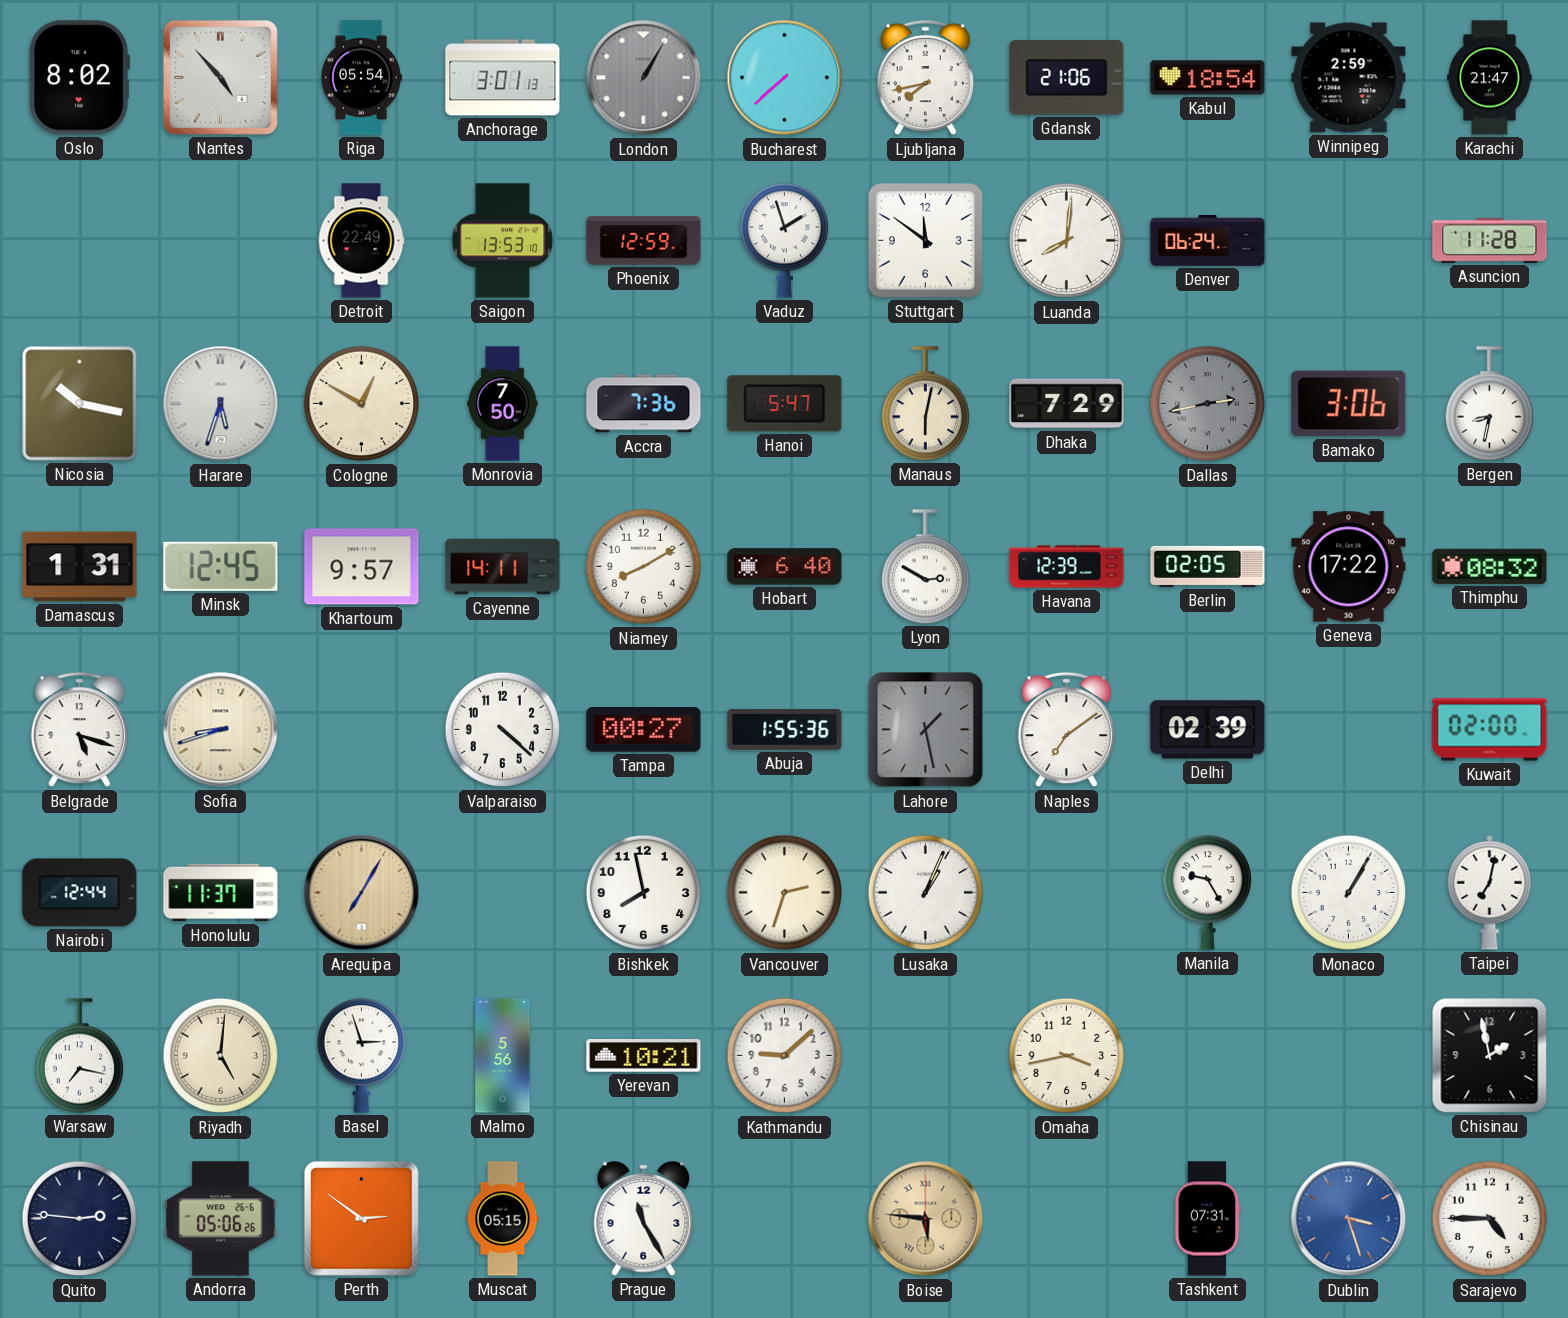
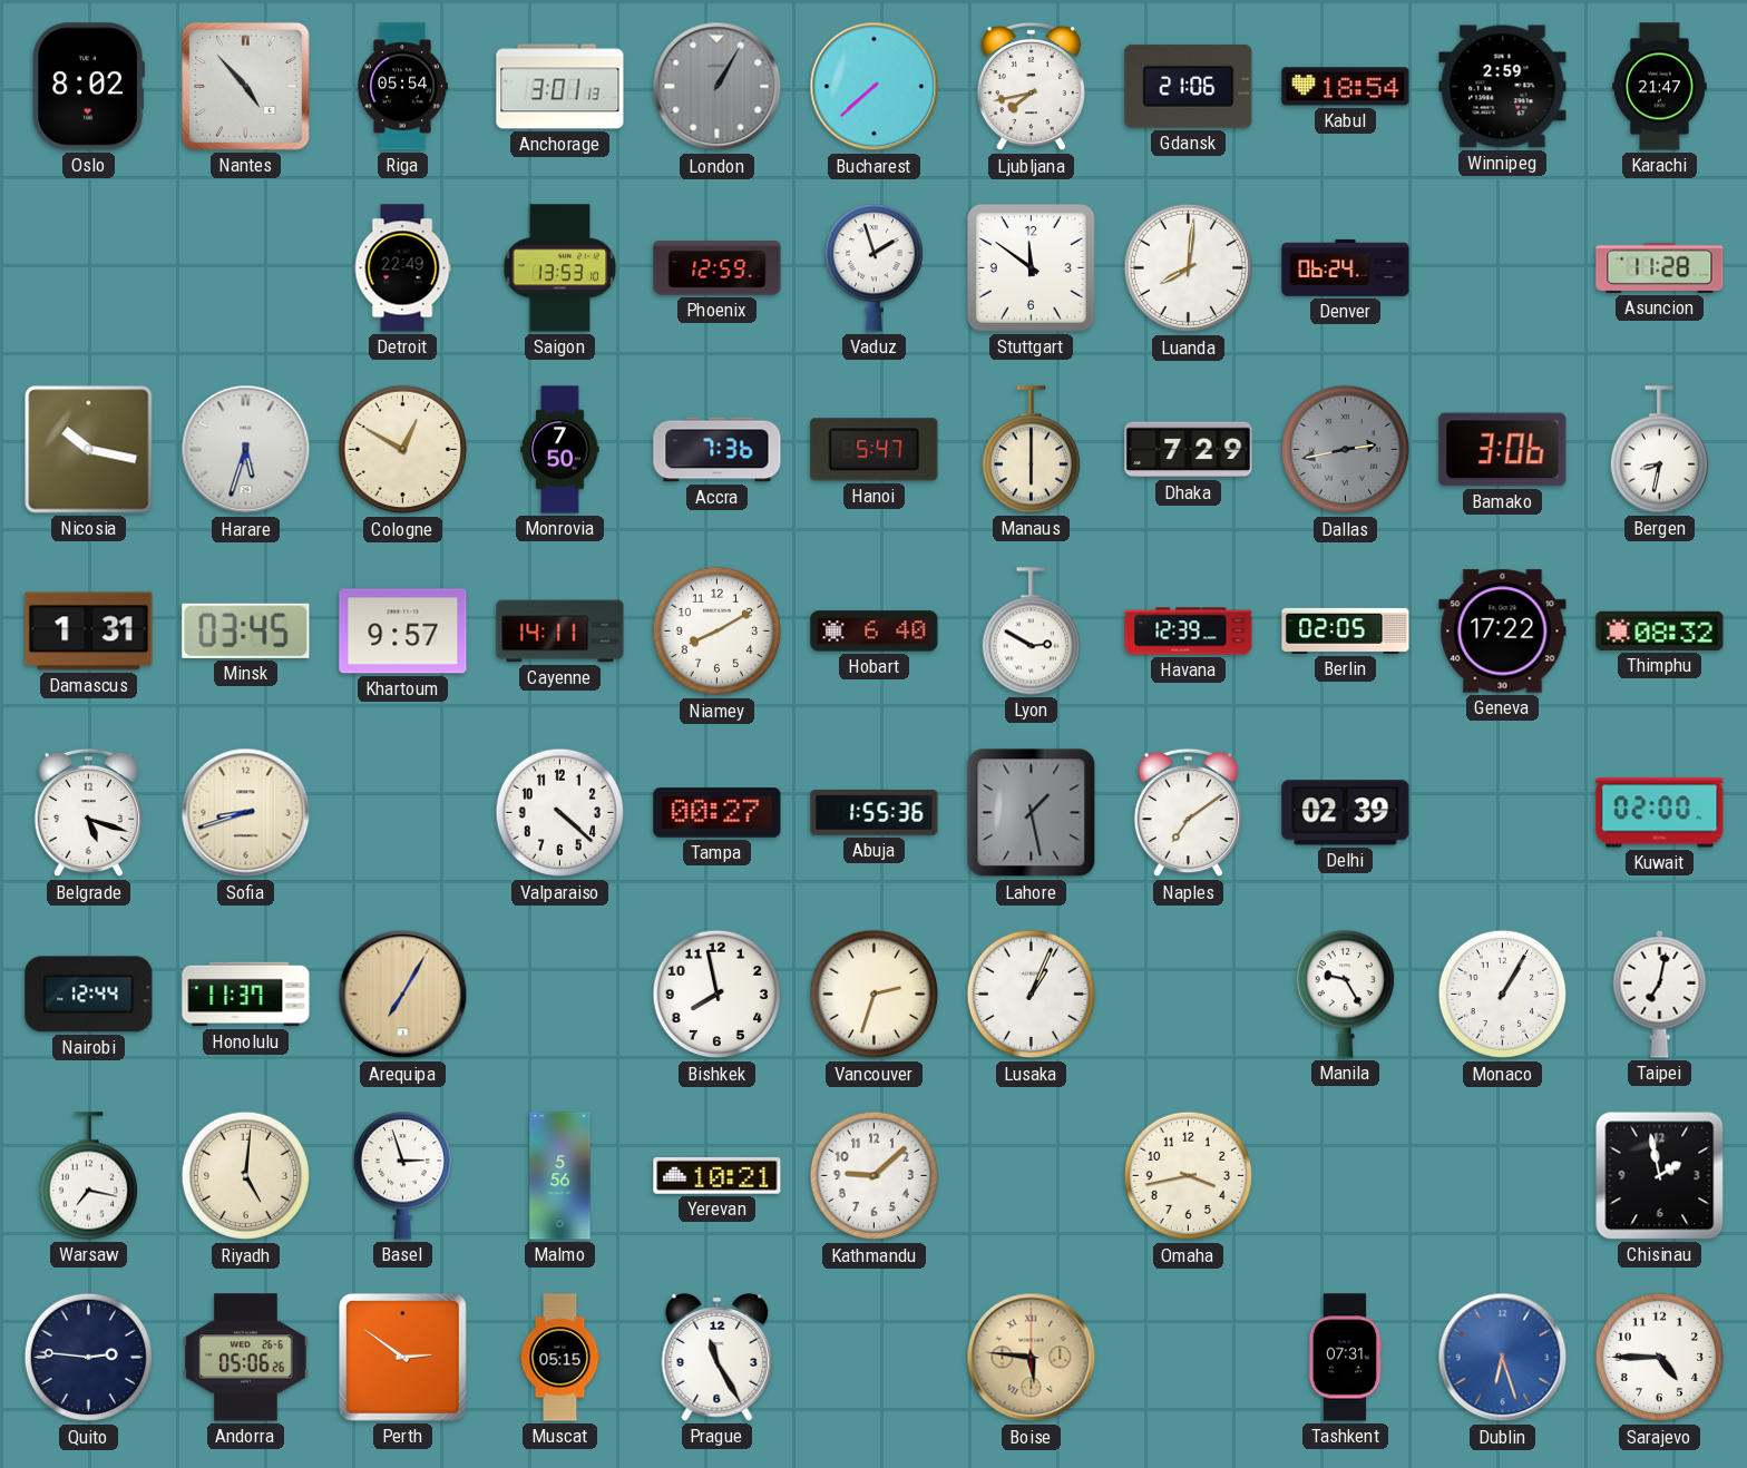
Manaus: 6:02 -> 6:00
Minsk: 12:45 -> 03:45
Dublin: 3:27 -> 6:27
